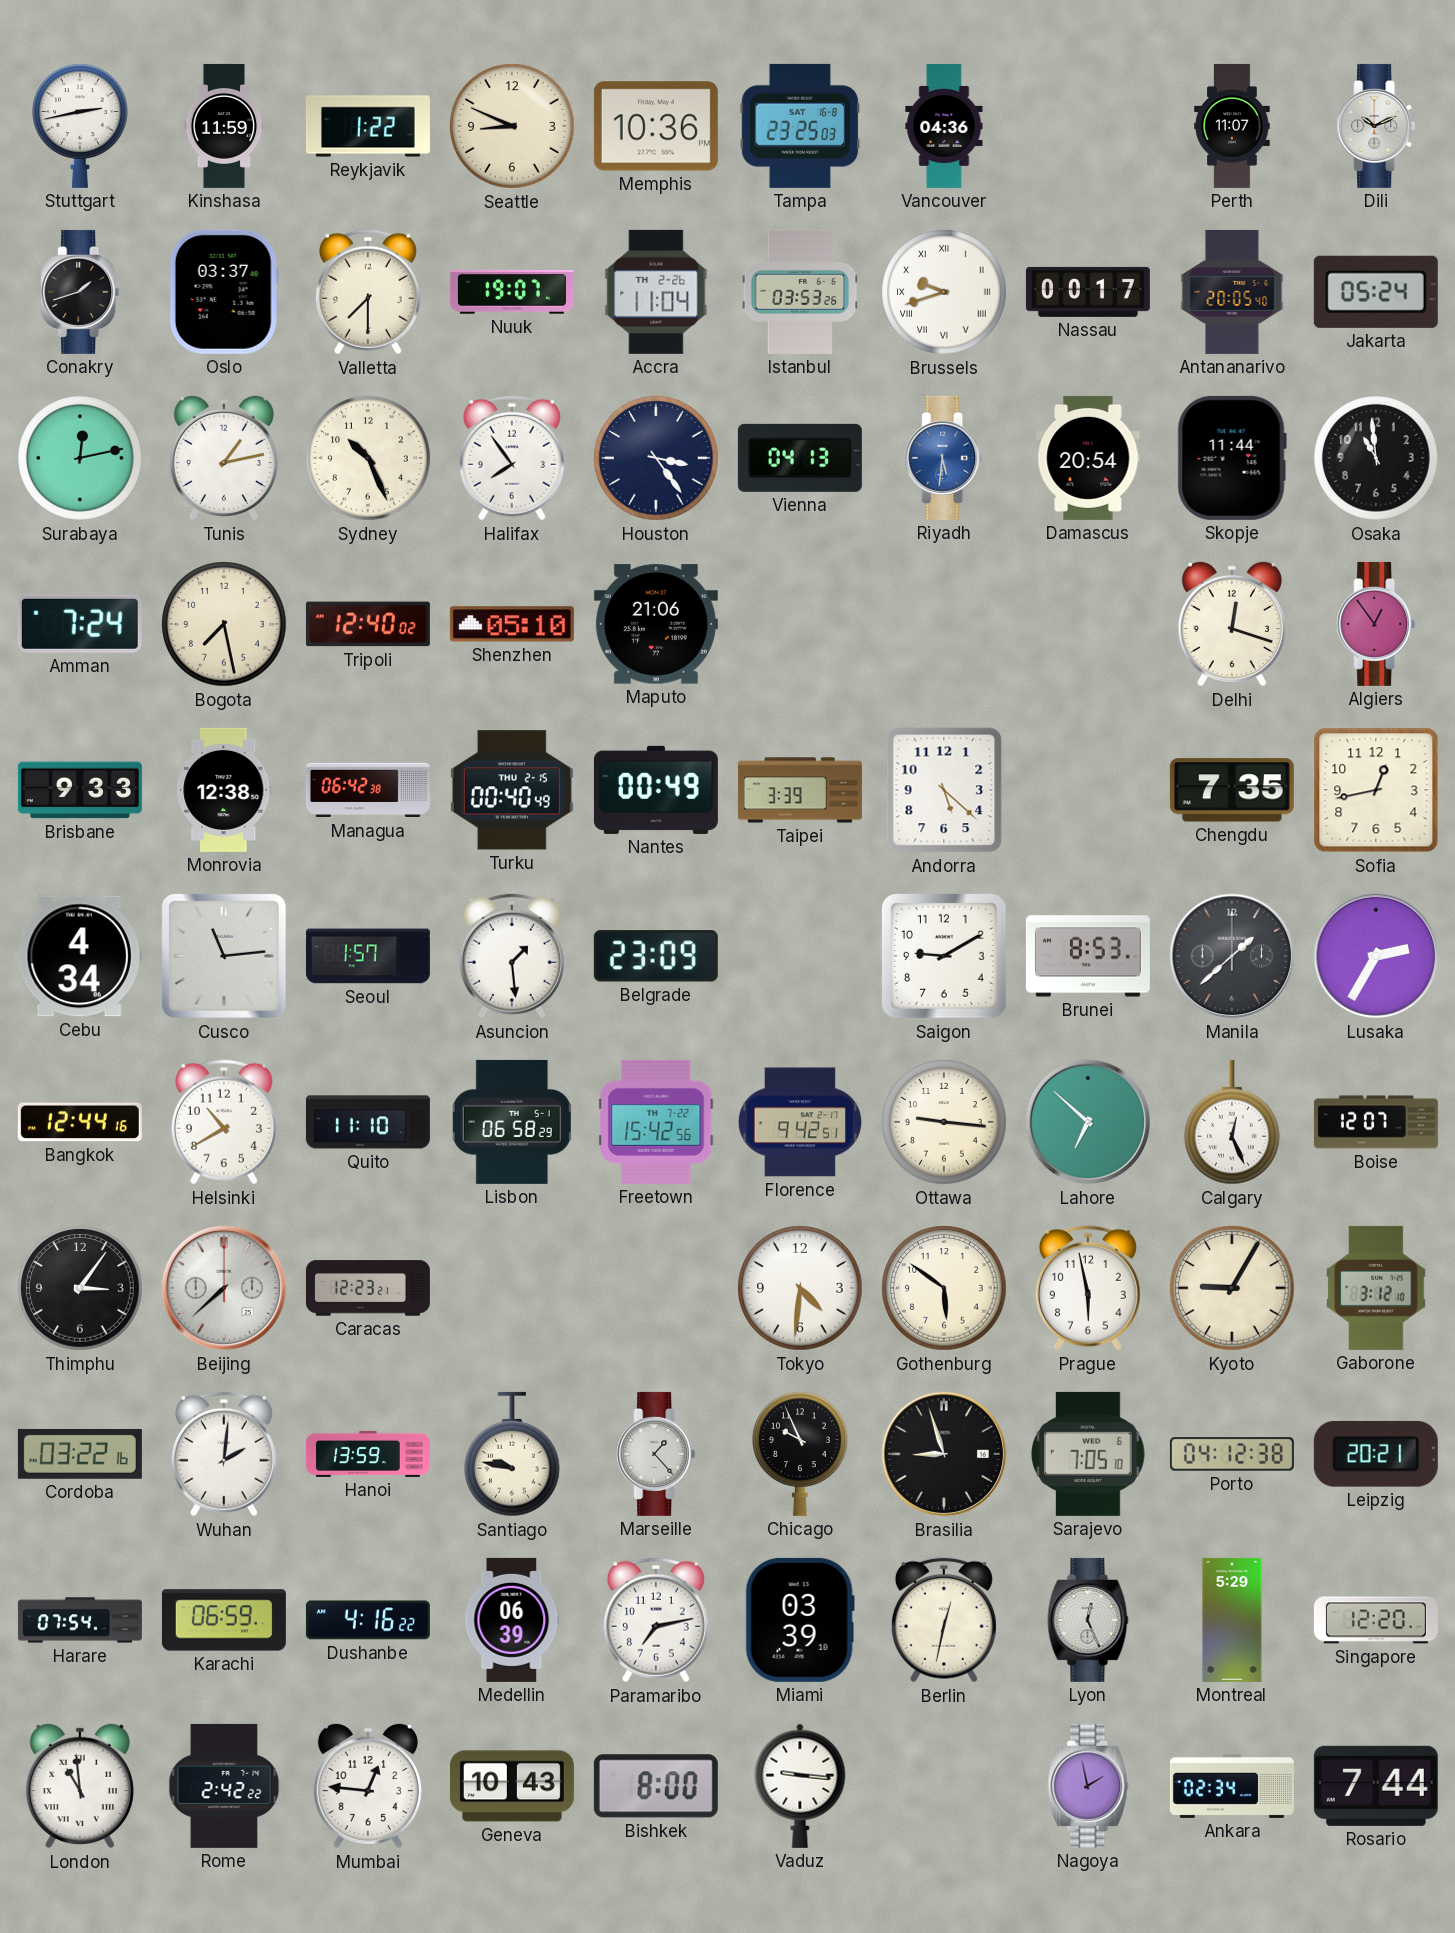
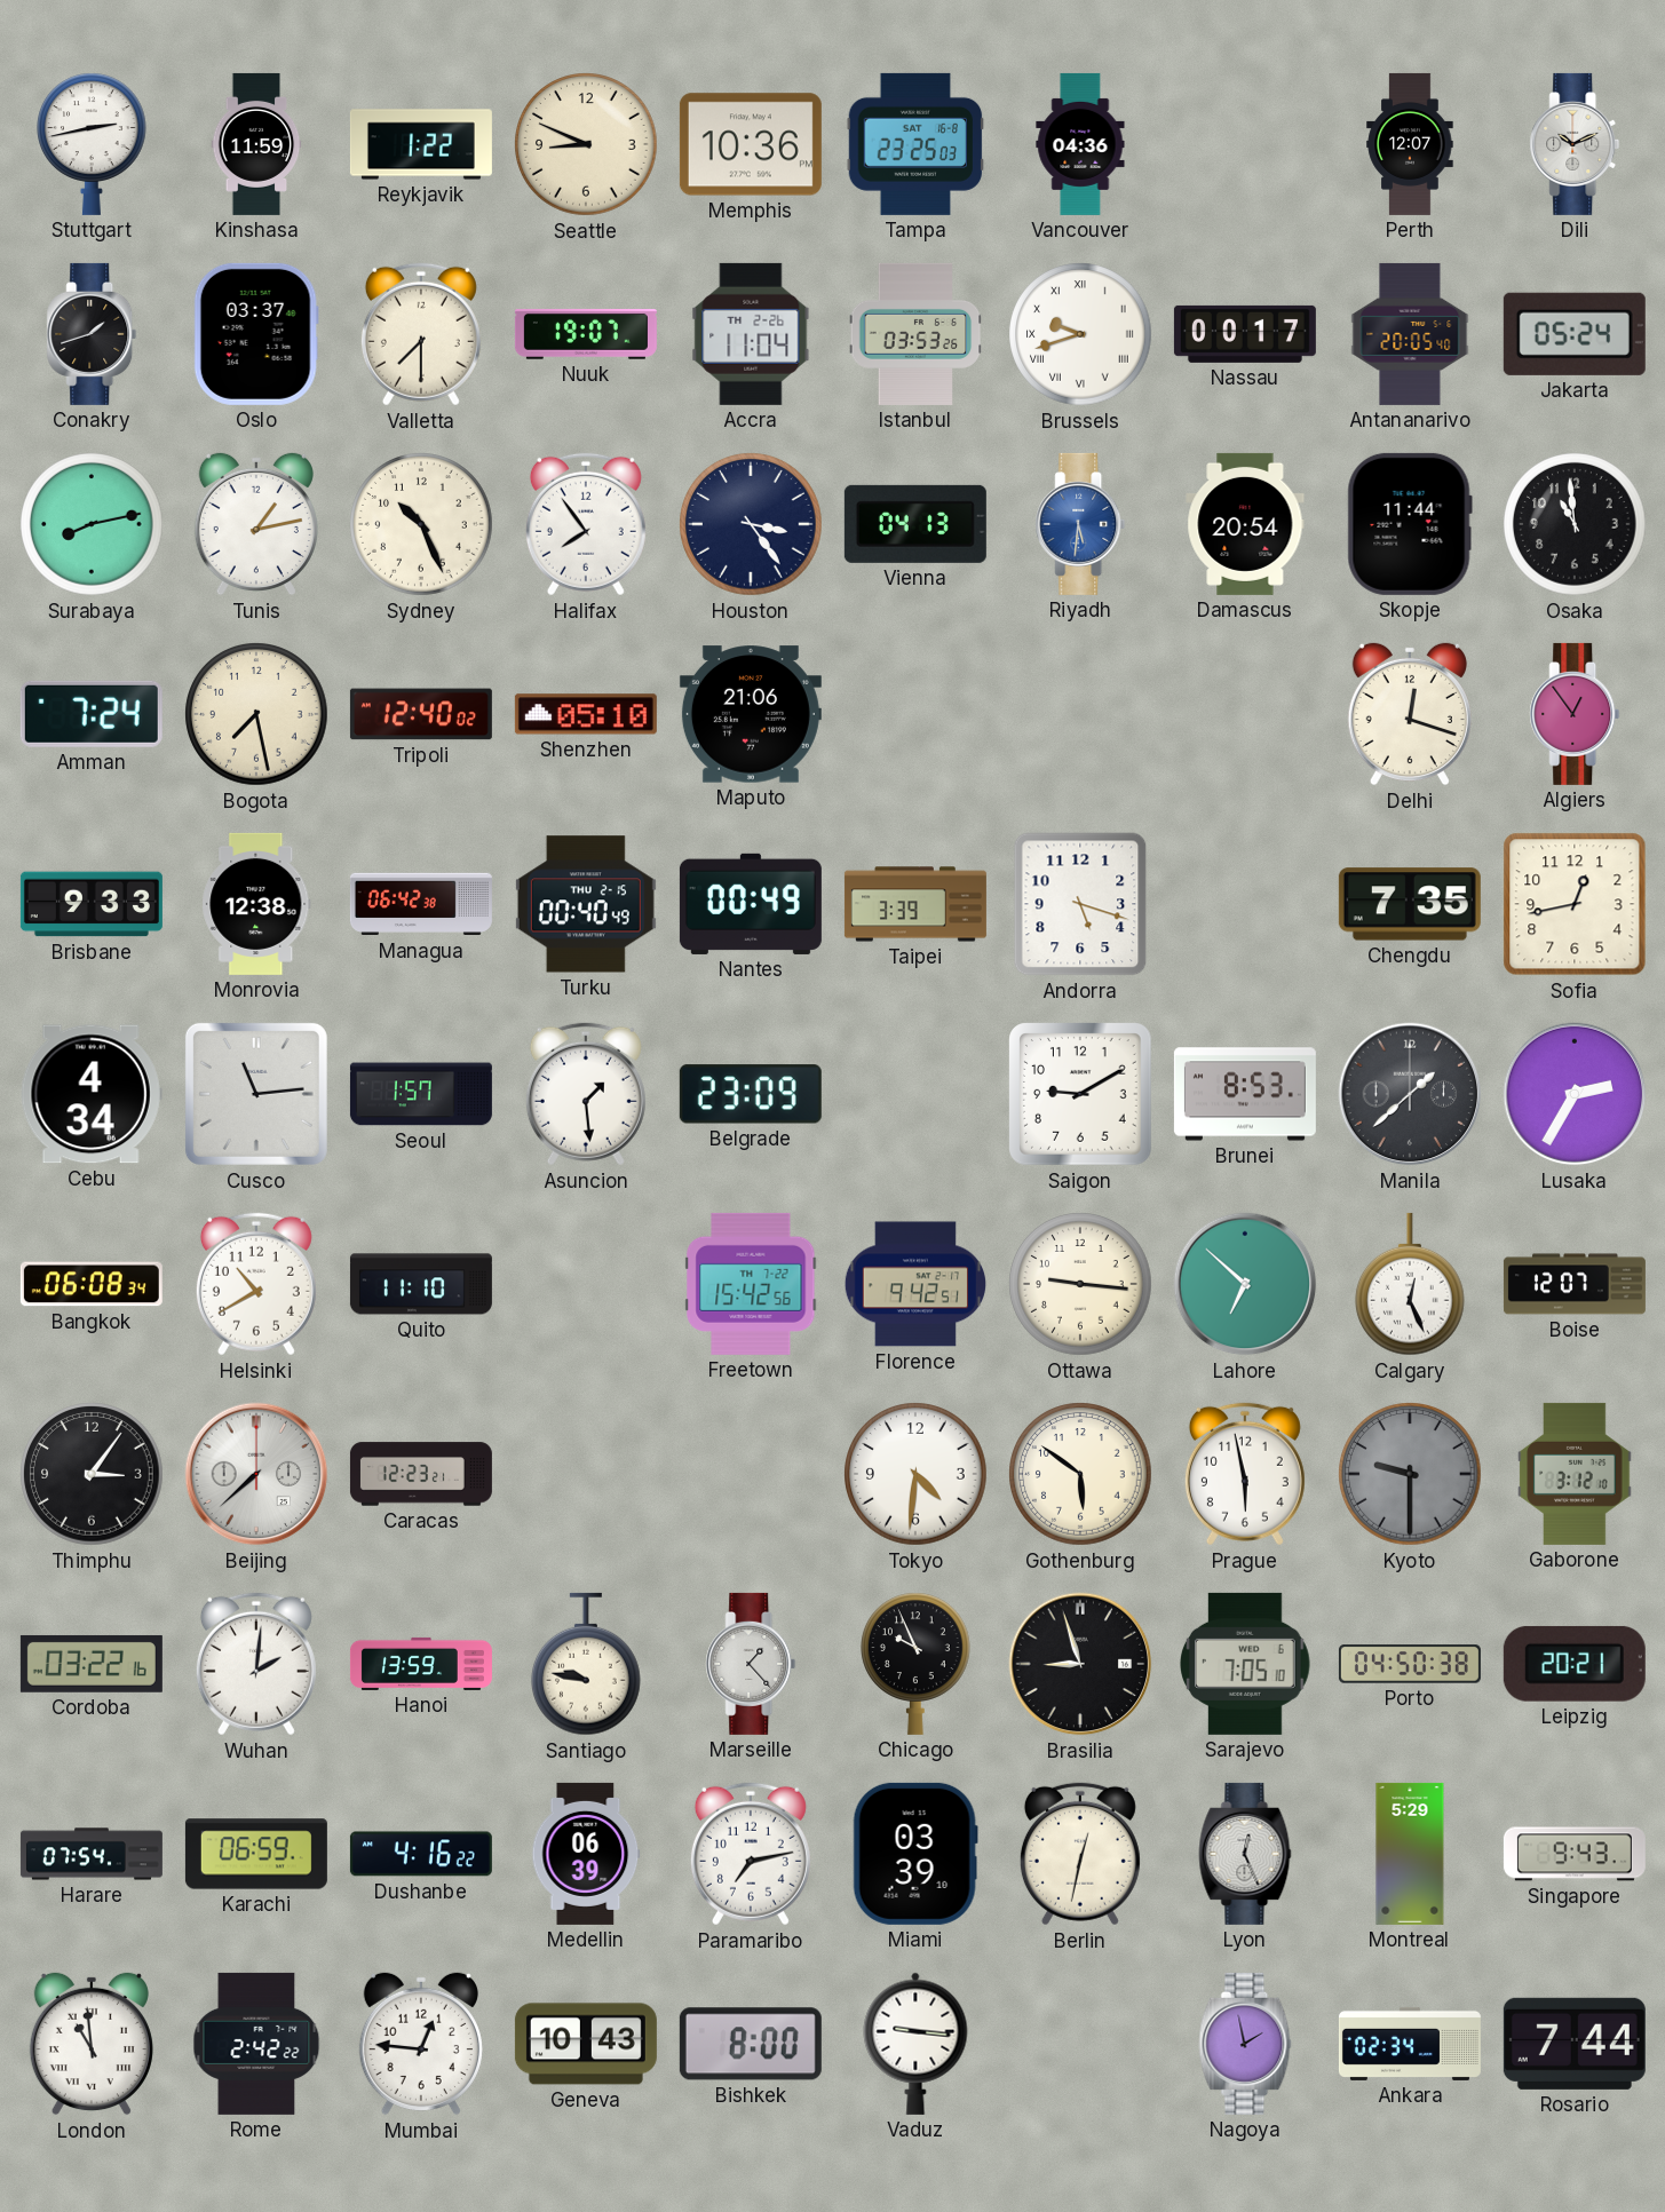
Perth: 11:07 -> 12:07
Surabaya: 12:13 -> 8:13
Andorra: 5:22 -> 5:18
Bangkok: 12:44 -> 06:08
Lisbon: 06:58 -> none
Kyoto: 9:05 -> 9:30
Kyoto dial: cream -> grey
Porto: 04:12 -> 04:50
Singapore: 12:20 -> 9:43
